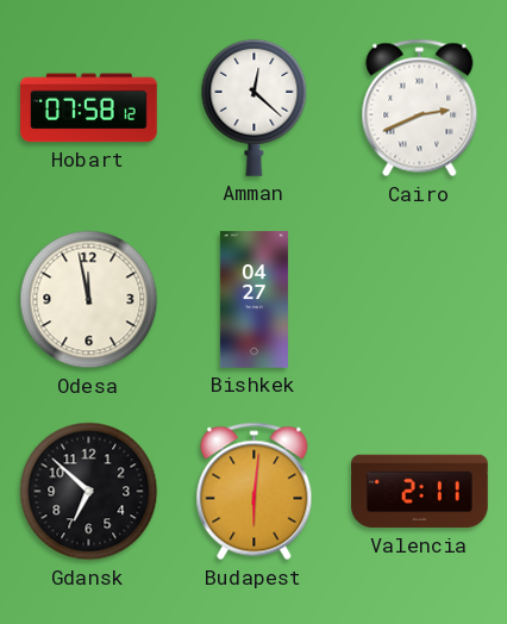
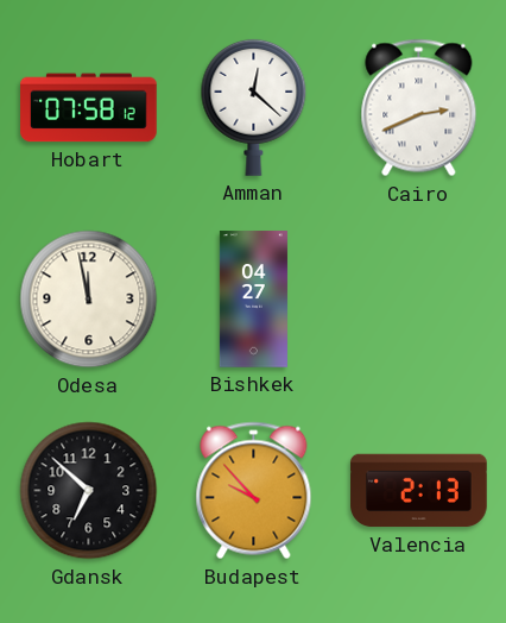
Budapest: 6:01 -> 9:53
Valencia: 2:11 -> 2:13
